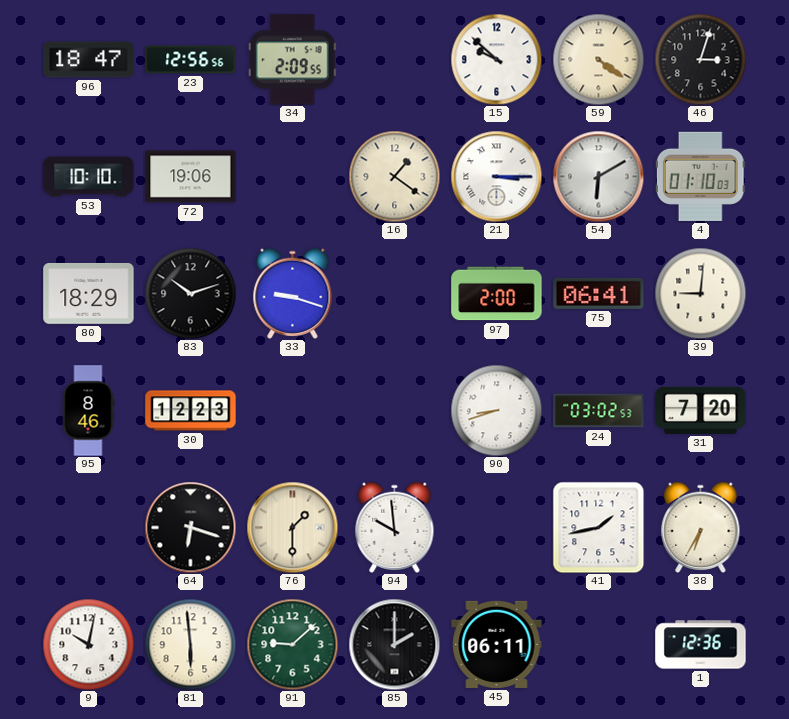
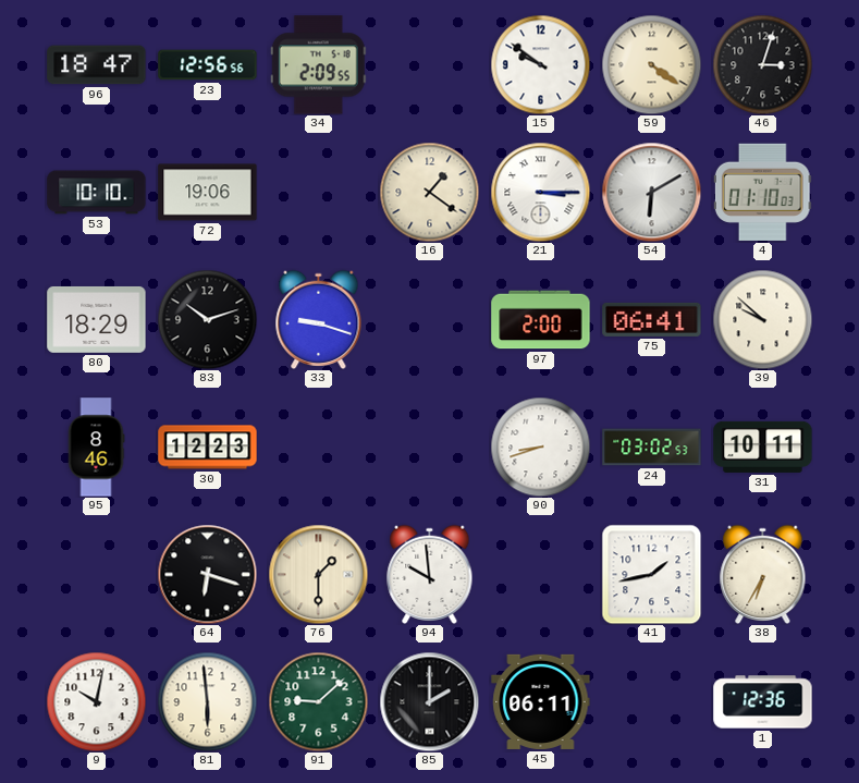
15: 9:52 -> 9:51
39: 9:01 -> 9:52
31: 7:20 -> 10:11
